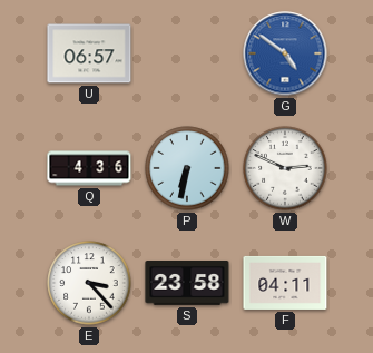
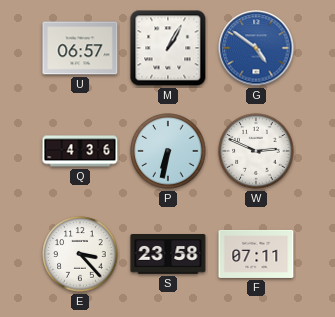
M: none -> 1:05
F: 04:11 -> 07:11
